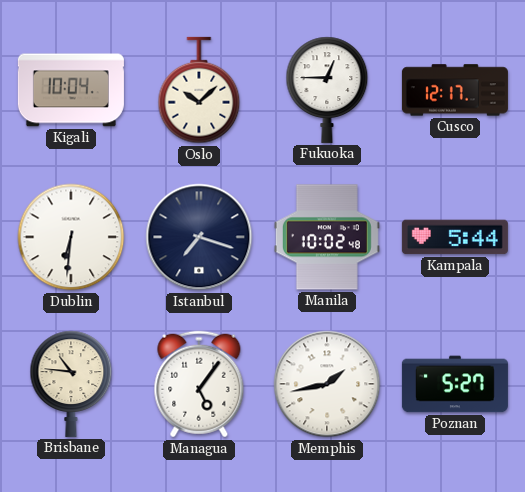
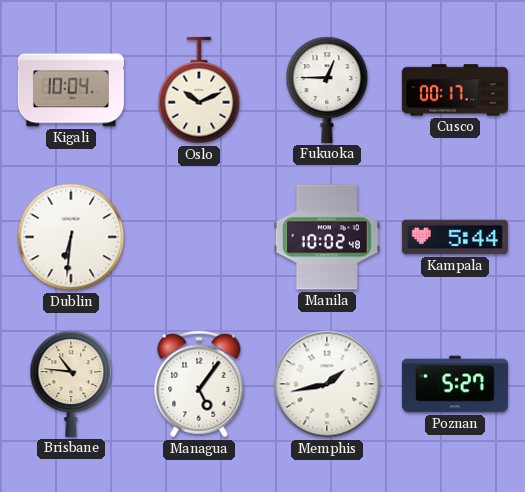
Oslo: 10:08 -> 10:11
Cusco: 12:17 -> 00:17
Istanbul: 7:18 -> none
